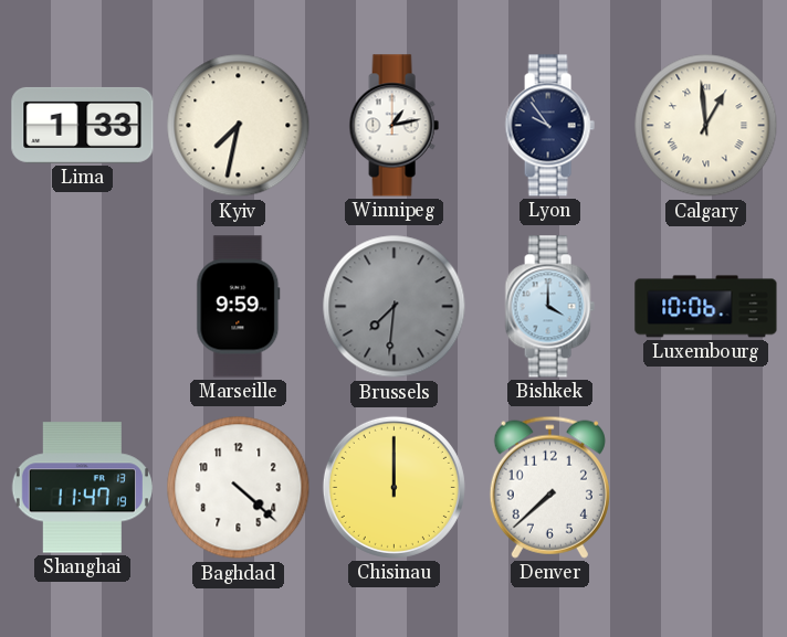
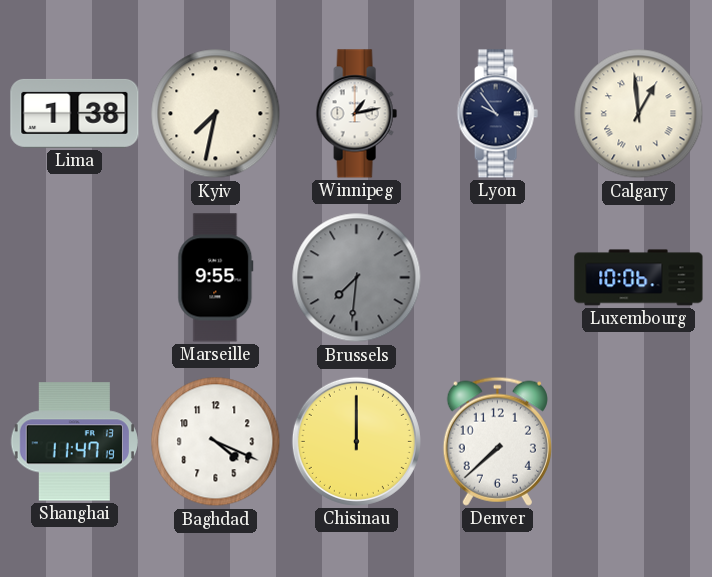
Lima: 1:33 -> 1:38
Marseille: 9:59 -> 9:55
Bishkek: 4:00 -> none
Baghdad: 4:22 -> 4:19
